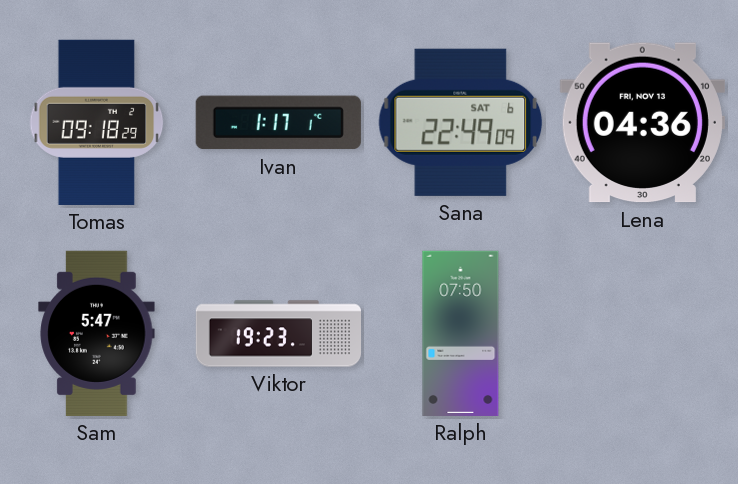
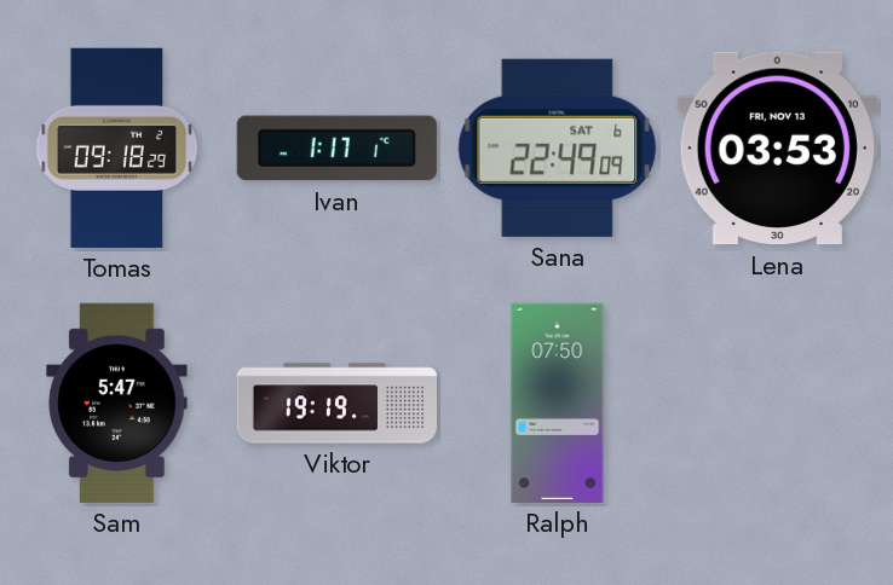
Lena: 04:36 -> 03:53
Viktor: 19:23 -> 19:19
